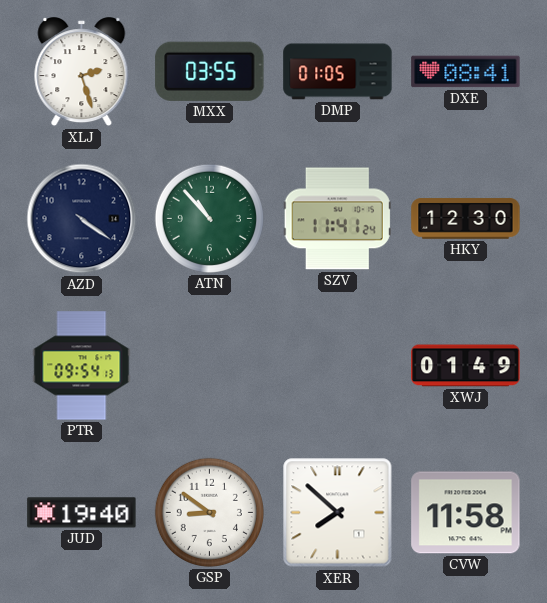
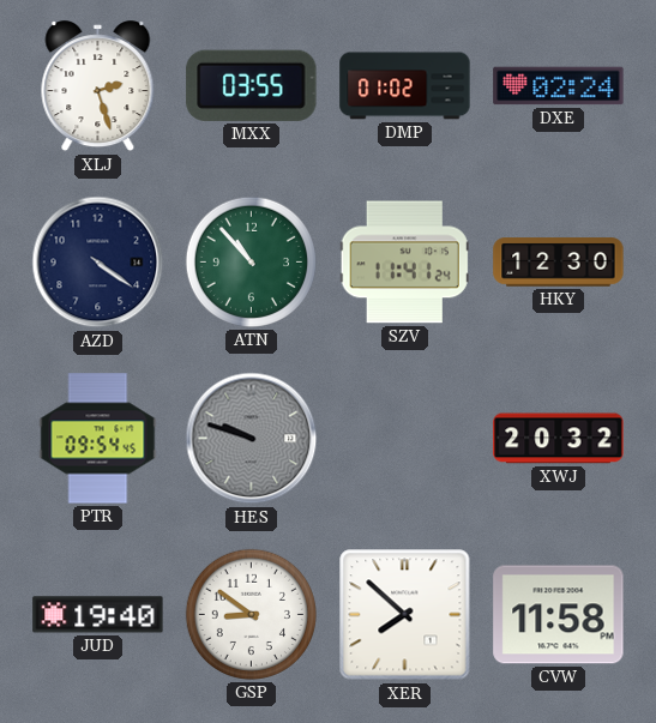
DMP: 01:05 -> 01:02
DXE: 08:41 -> 02:24
PTR: 09:54:13 -> 09:54:45
HES: none -> 9:48
XWJ: 01:49 -> 20:32
